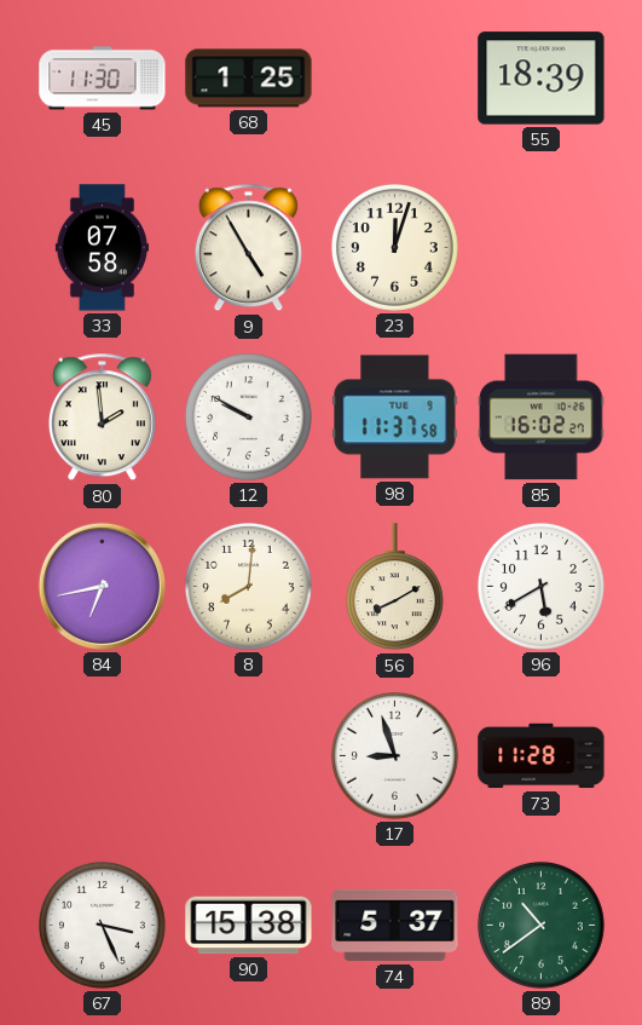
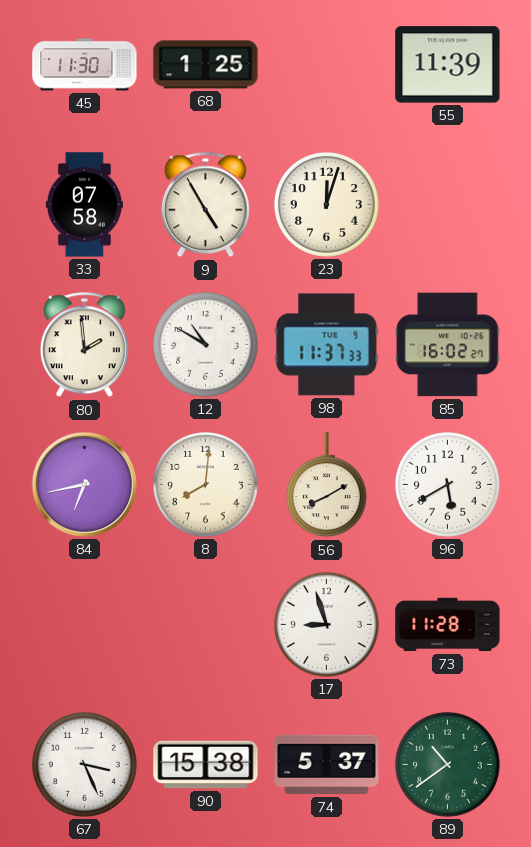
55: 18:39 -> 11:39
12: 9:50 -> 10:50
98: 11:37:58 -> 11:37:33
